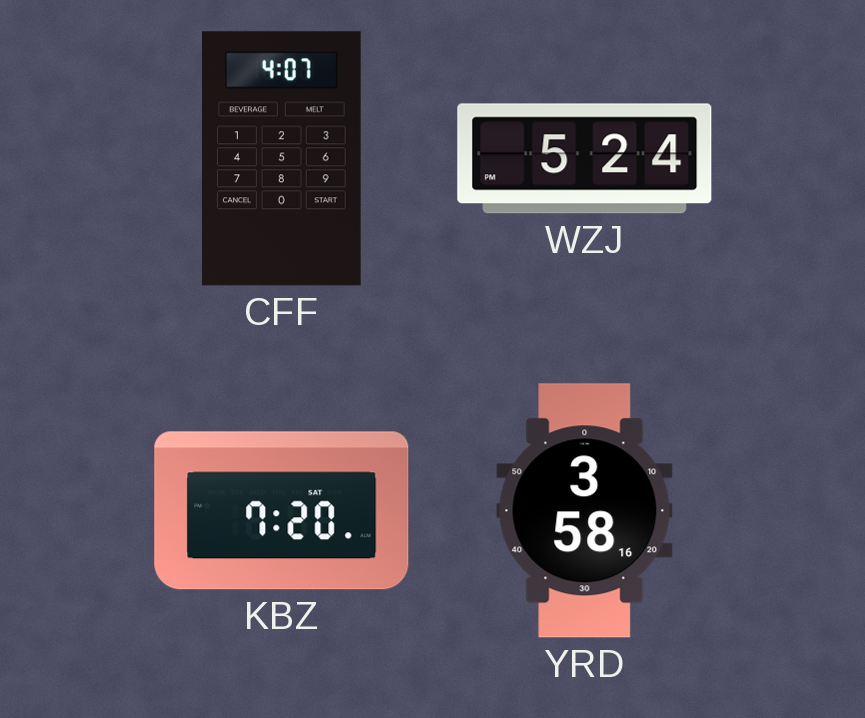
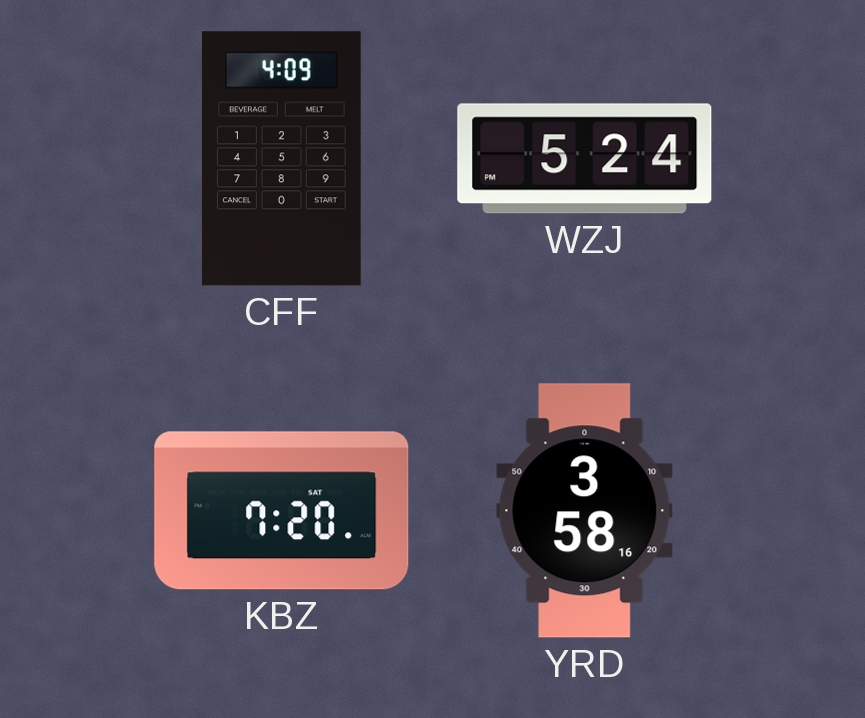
CFF: 4:07 -> 4:09
